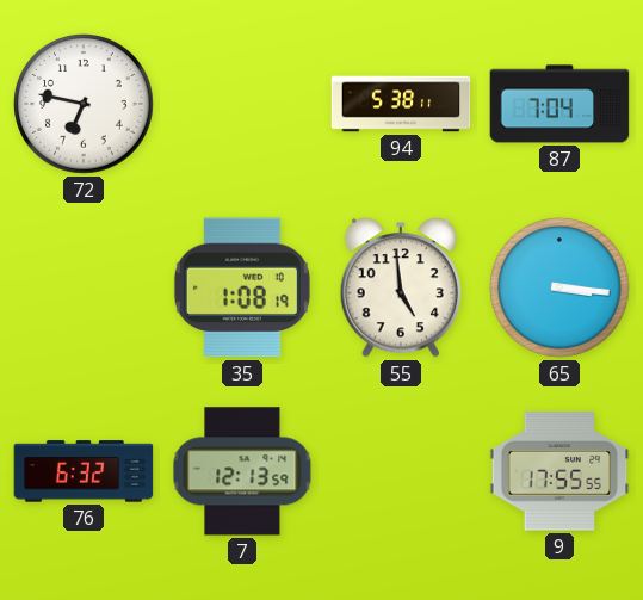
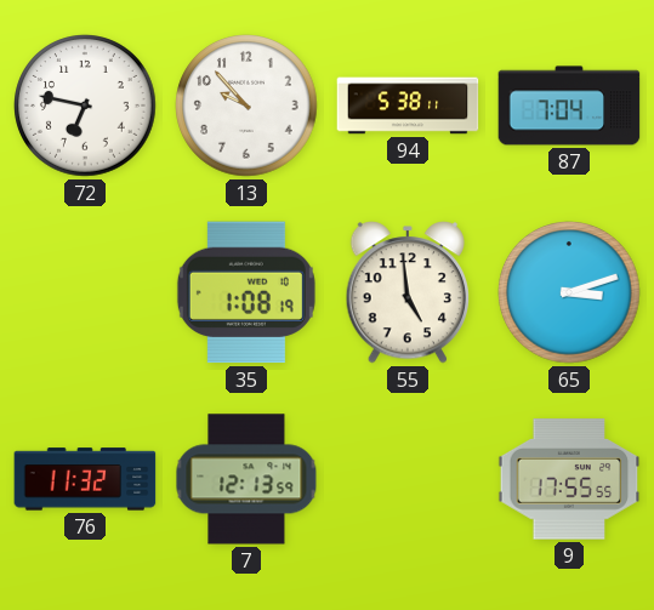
13: none -> 9:53
65: 3:16 -> 3:12
76: 6:32 -> 11:32
